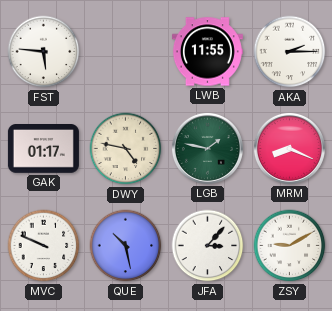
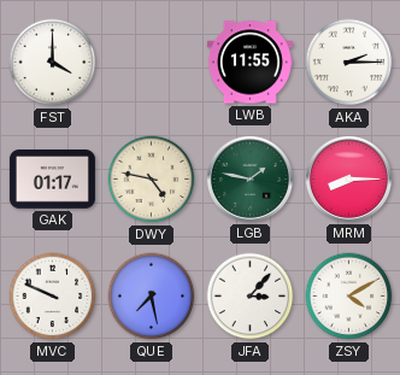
FST: 5:46 -> 4:00
MRM: 8:19 -> 8:15
QUE: 10:28 -> 7:28
ZSY: 9:10 -> 4:10
